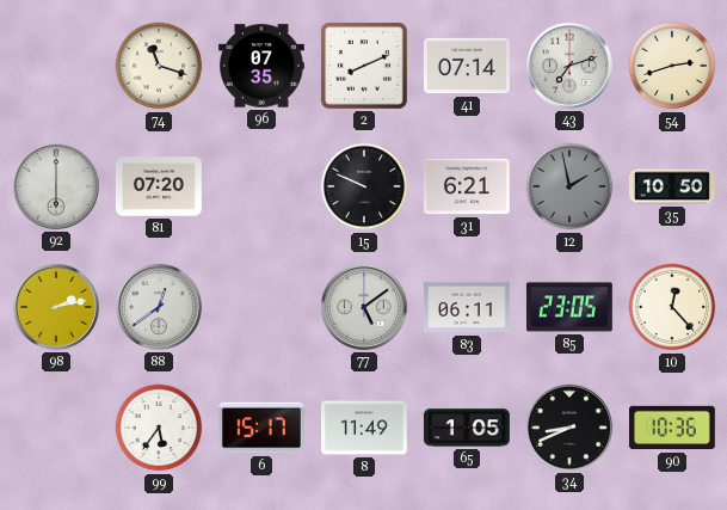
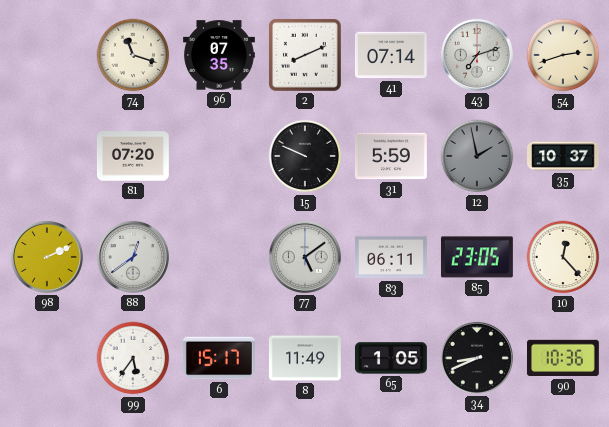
92: 6:00 -> none
31: 6:21 -> 5:59
35: 10:50 -> 10:37
98: 2:13 -> 2:11
